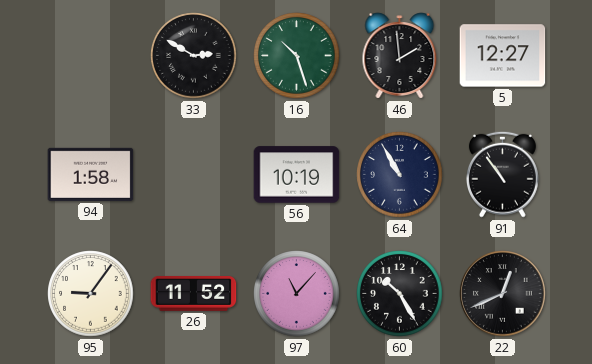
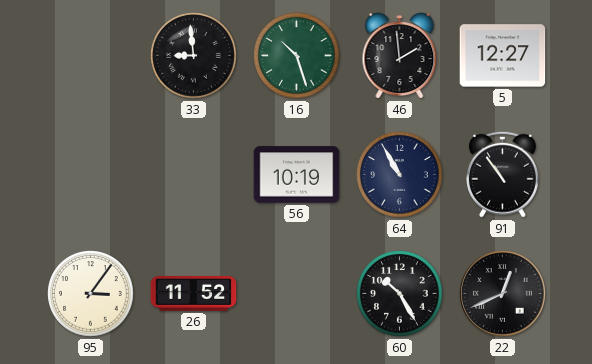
33: 2:50 -> 8:59
94: 1:58 -> none
95: 9:06 -> 3:06
97: 11:07 -> none
